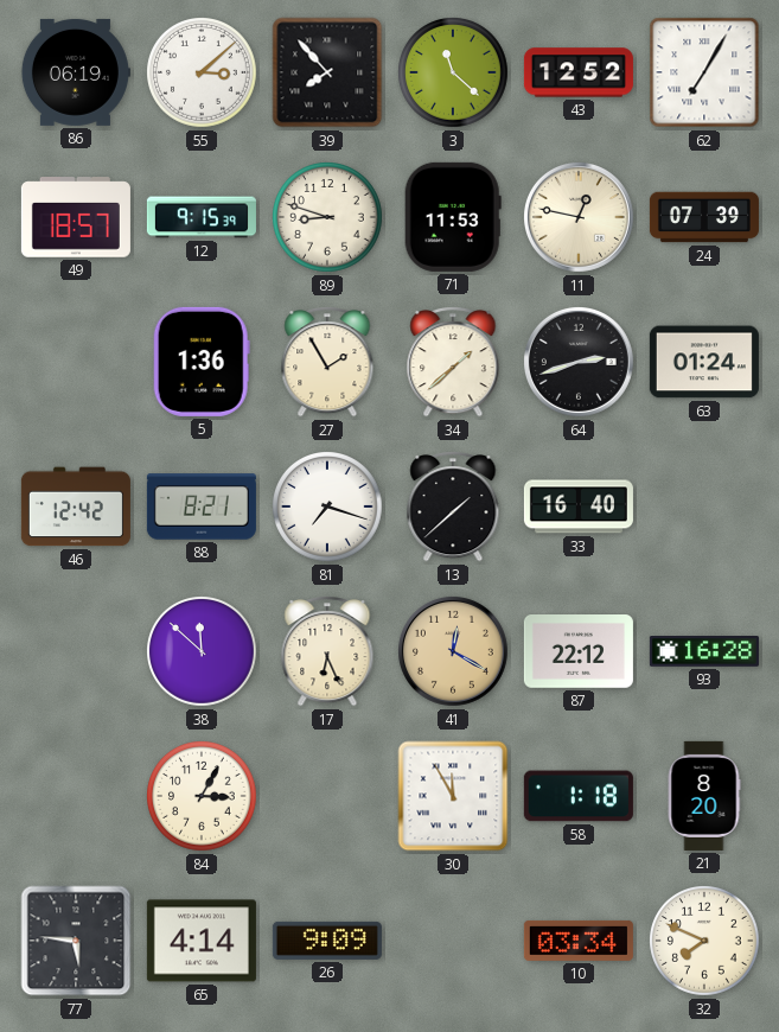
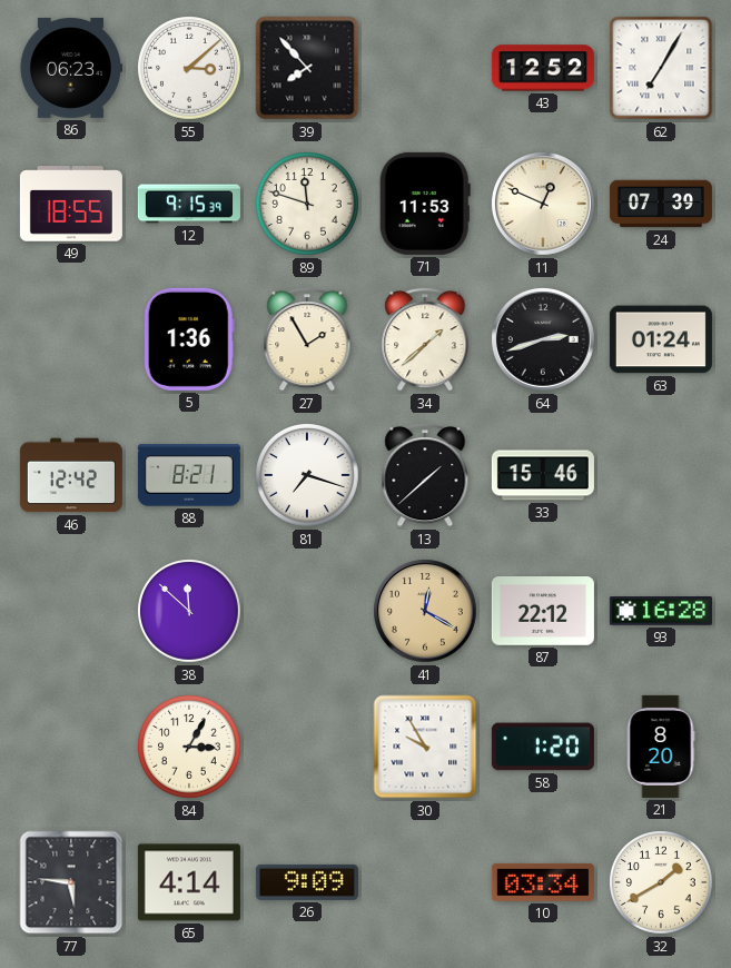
86: 06:19 -> 06:23
3: 11:22 -> none
49: 18:57 -> 18:55
89: 8:48 -> 11:48
11: 12:47 -> 12:49
33: 16:40 -> 15:46
17: 6:26 -> none
30: 11:55 -> 9:55
58: 1:18 -> 1:20
32: 7:49 -> 1:40
